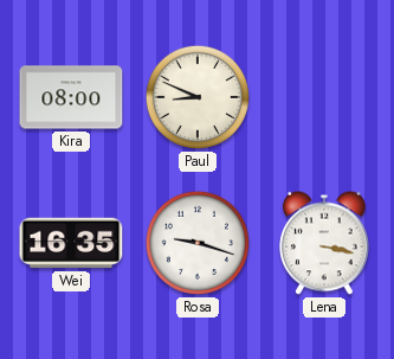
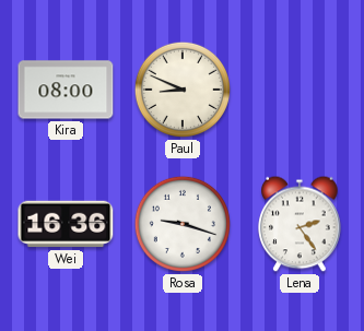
Wei: 16:35 -> 16:36
Lena: 3:17 -> 2:24
